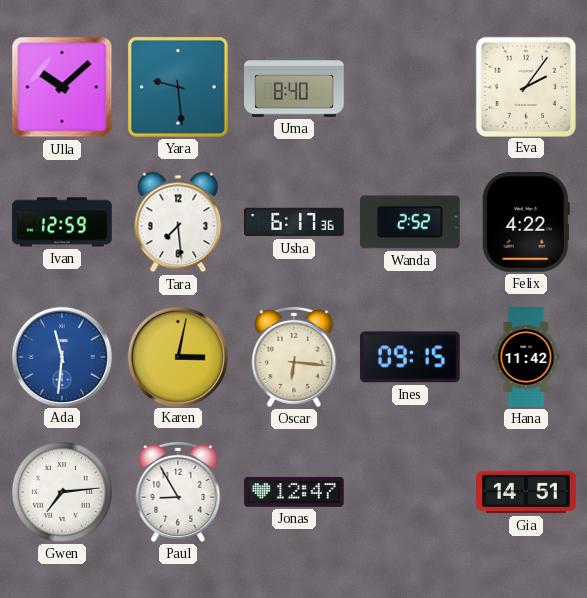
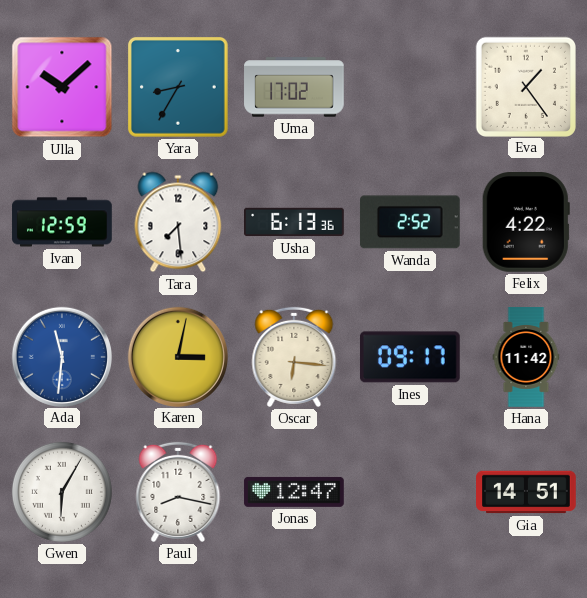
Yara: 9:29 -> 8:35
Uma: 8:40 -> 17:02
Eva: 2:06 -> 1:24
Usha: 6:17 -> 6:13
Ines: 09:15 -> 09:17
Gwen: 7:14 -> 6:05
Paul: 8:55 -> 8:17
